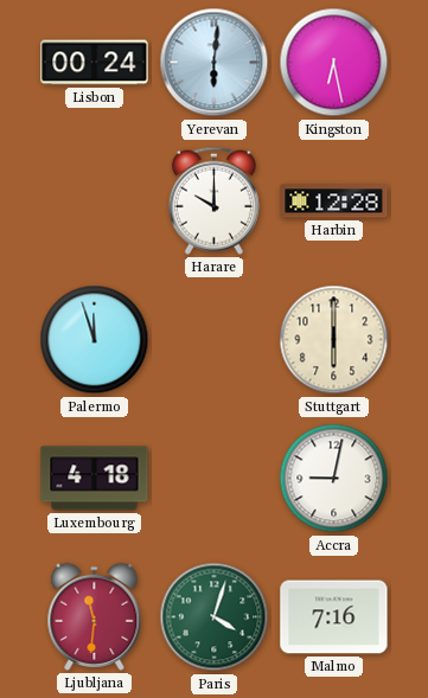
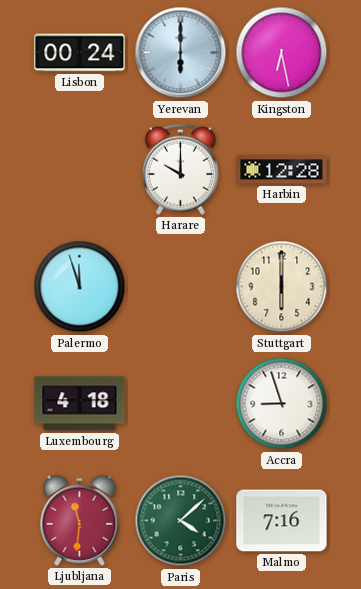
Yerevan: 6:01 -> 6:00
Accra: 9:02 -> 8:57
Paris: 4:03 -> 4:08
